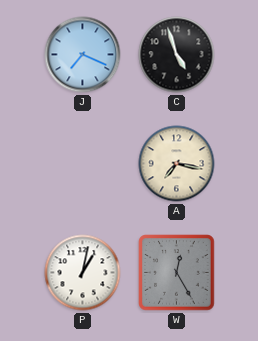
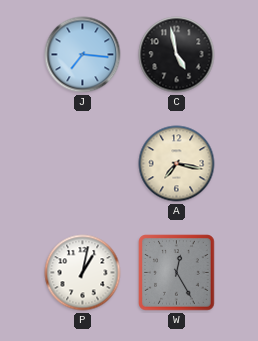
J: 7:19 -> 7:16
C: 4:57 -> 4:58
